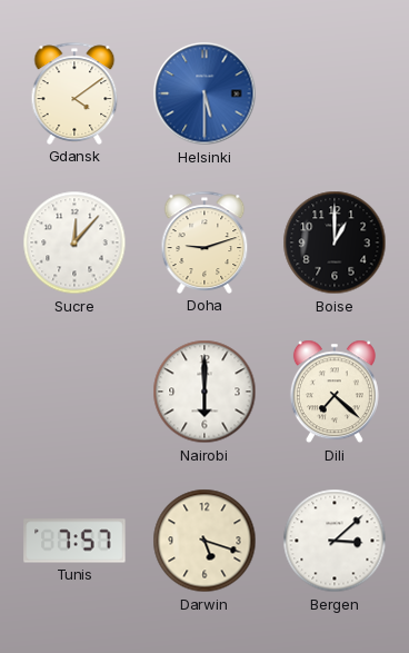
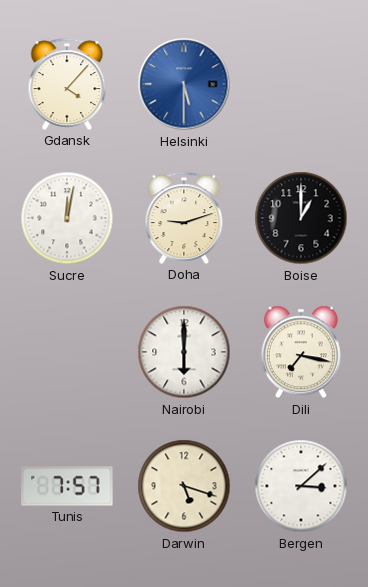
Gdansk: 4:09 -> 4:07
Sucre: 12:07 -> 12:02
Dili: 7:22 -> 7:17
